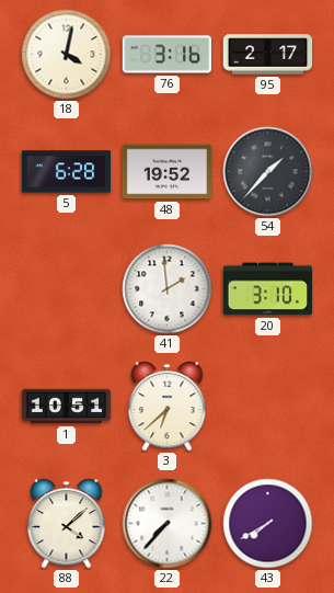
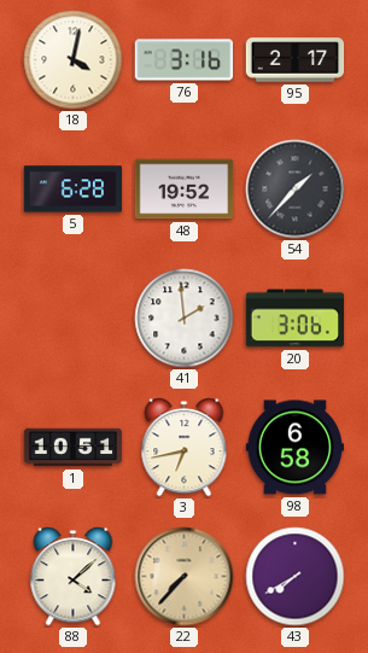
20: 3:10 -> 3:06
3: 6:38 -> 6:43
98: none -> 6:58
22 dial: white -> champagne
